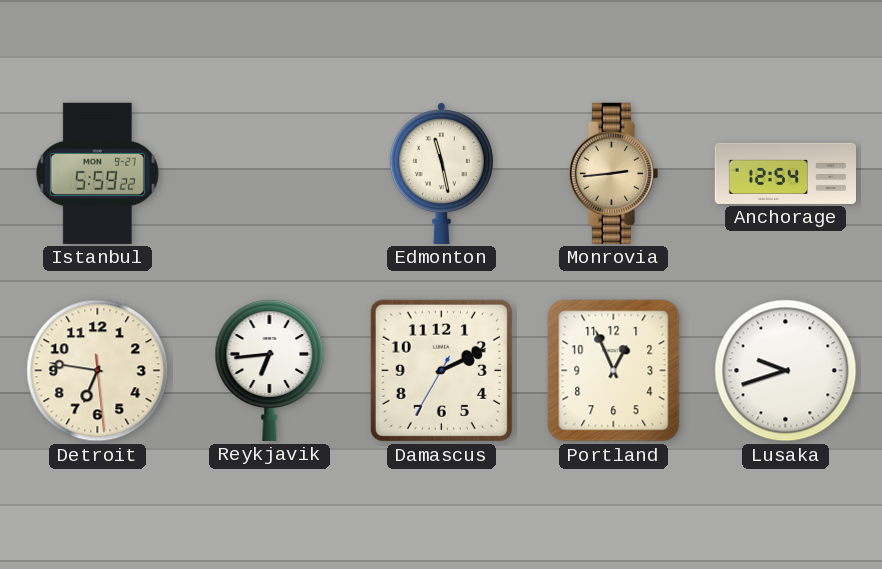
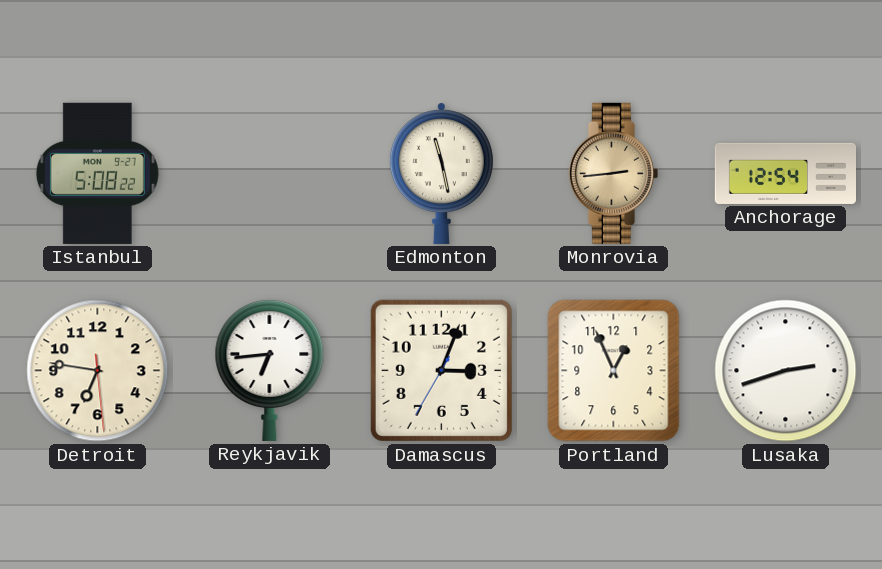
Istanbul: 5:59 -> 5:08
Damascus: 2:10 -> 3:03
Lusaka: 9:42 -> 2:42
